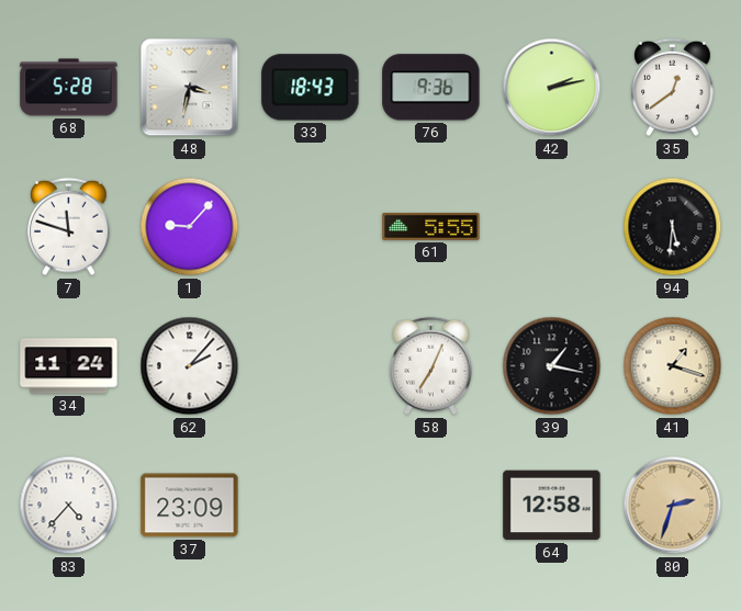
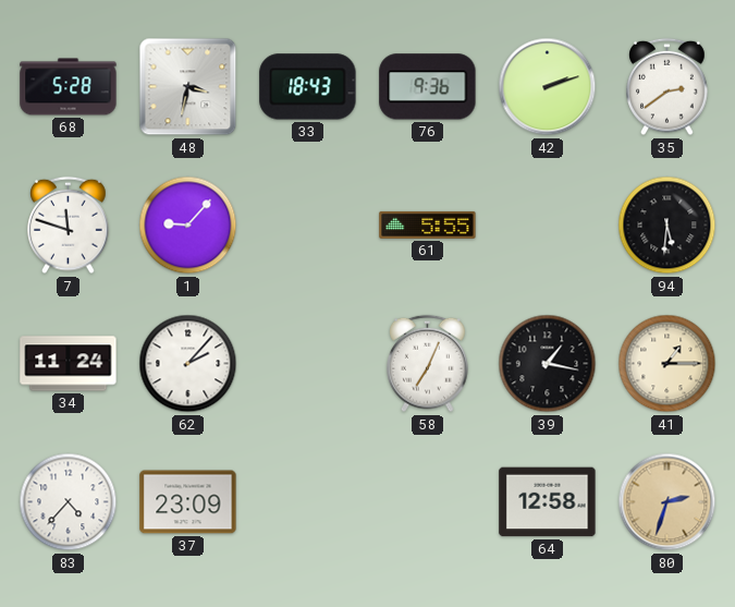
42: 2:13 -> 2:12
35: 12:39 -> 2:39
41: 1:18 -> 1:15
